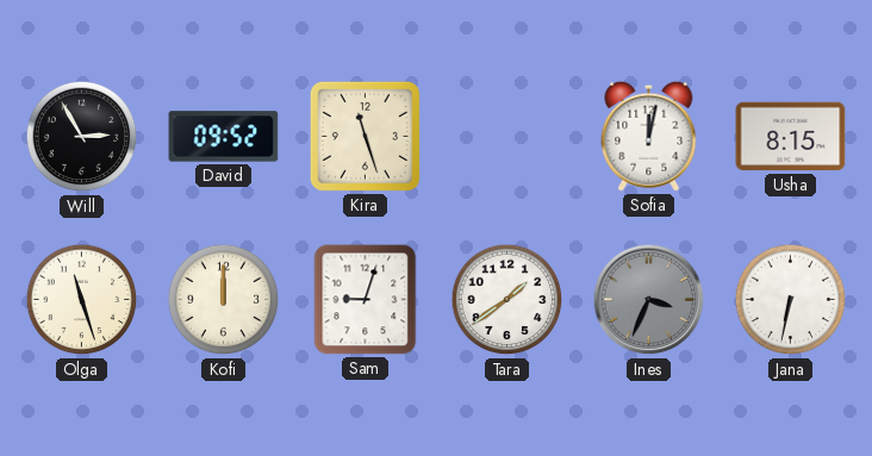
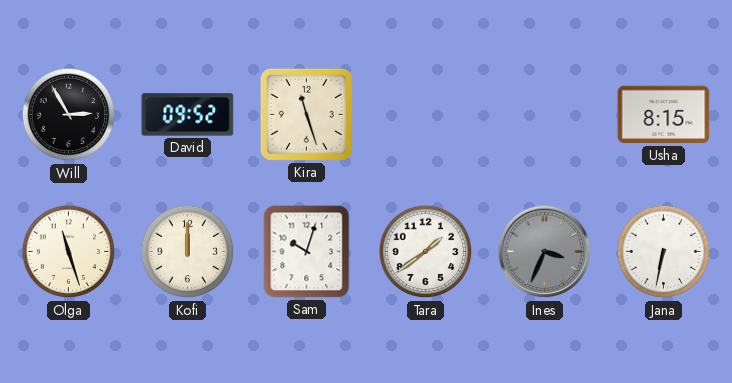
Sofia: 12:02 -> none
Sam: 9:03 -> 10:03
